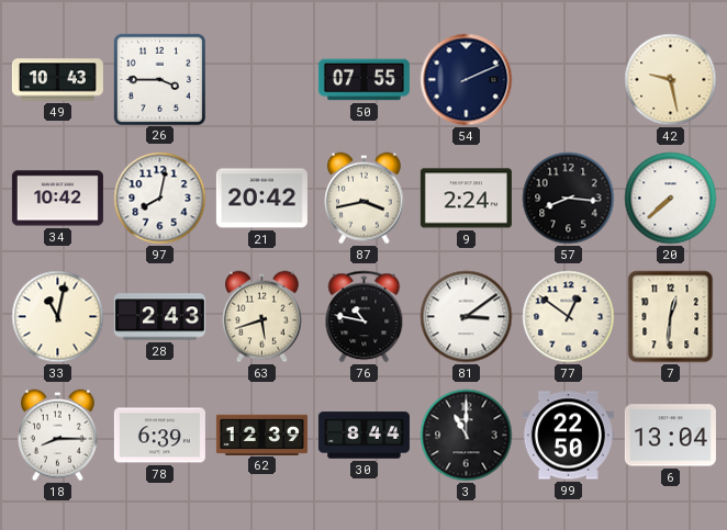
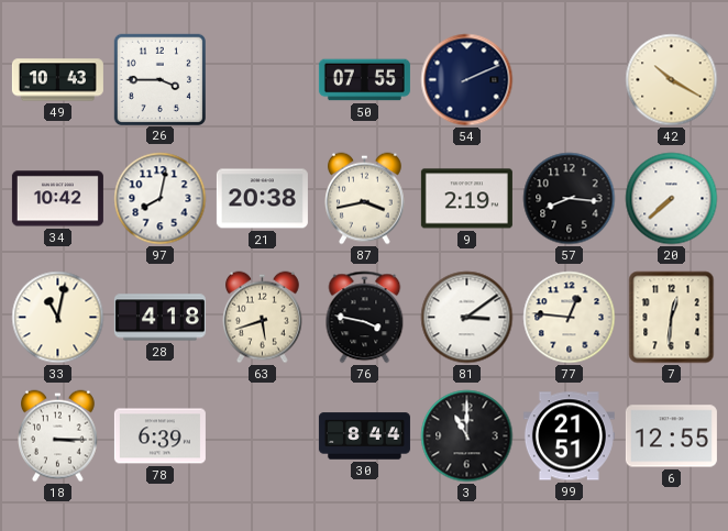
42: 9:28 -> 10:20
21: 20:42 -> 20:38
9: 2:24 -> 2:19
28: 2:43 -> 4:18
76: 10:47 -> 3:47
77: 12:51 -> 12:46
18: 8:15 -> 3:15
62: 12:39 -> none
99: 22:50 -> 21:51
6: 13:04 -> 12:55
